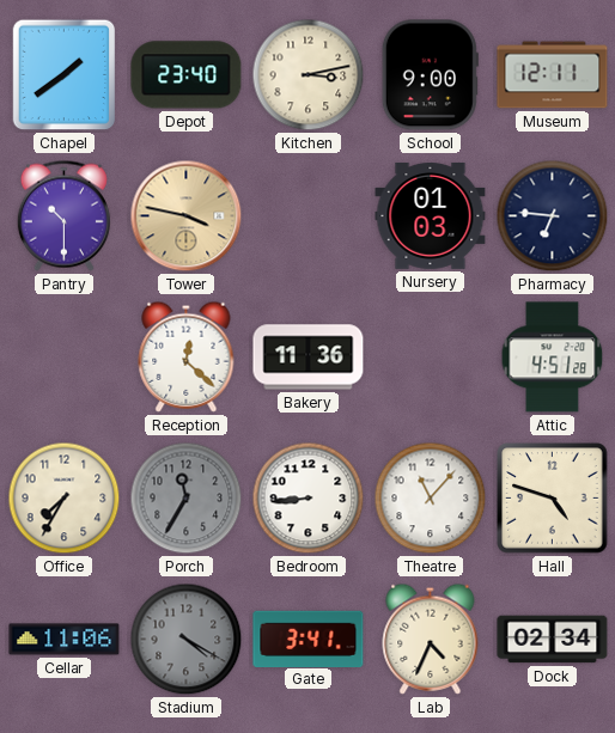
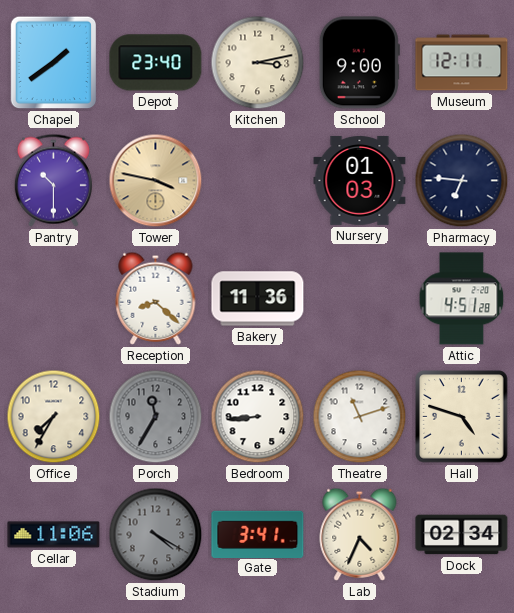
Reception: 12:22 -> 8:22
Theatre: 11:07 -> 11:12
